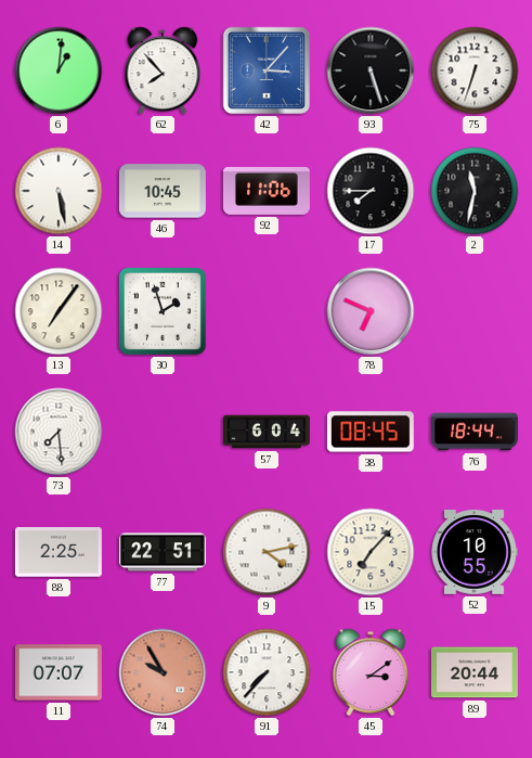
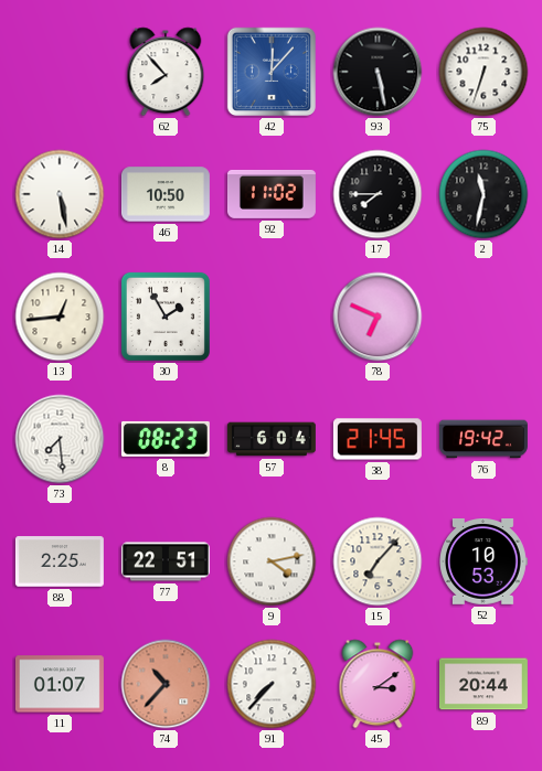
6: 1:01 -> none
42: 3:07 -> 12:07
93: 5:27 -> 5:28
46: 10:45 -> 10:50
92: 11:06 -> 11:02
13: 7:06 -> 12:44
30: 1:57 -> 1:55
8: none -> 08:23
38: 08:45 -> 21:45
76: 18:44 -> 19:42
52: 10:55 -> 10:53
11: 07:07 -> 01:07
74: 9:55 -> 10:37
